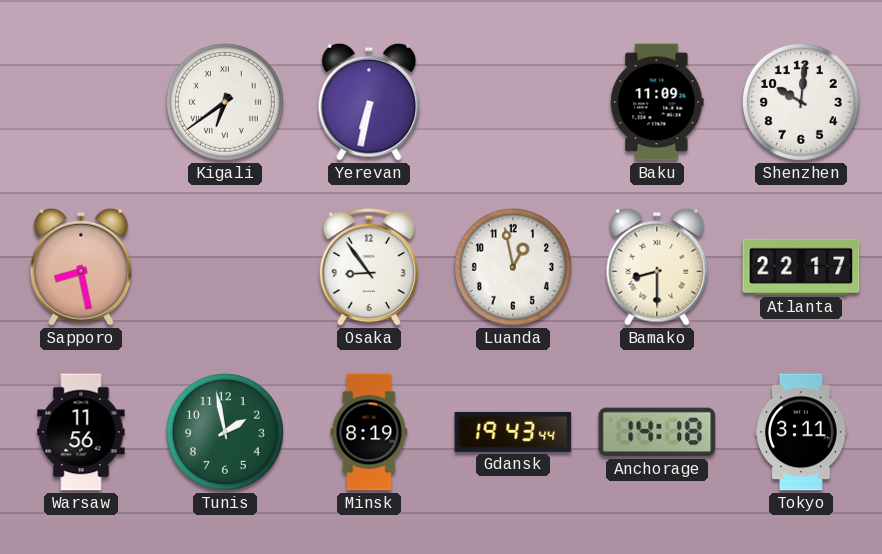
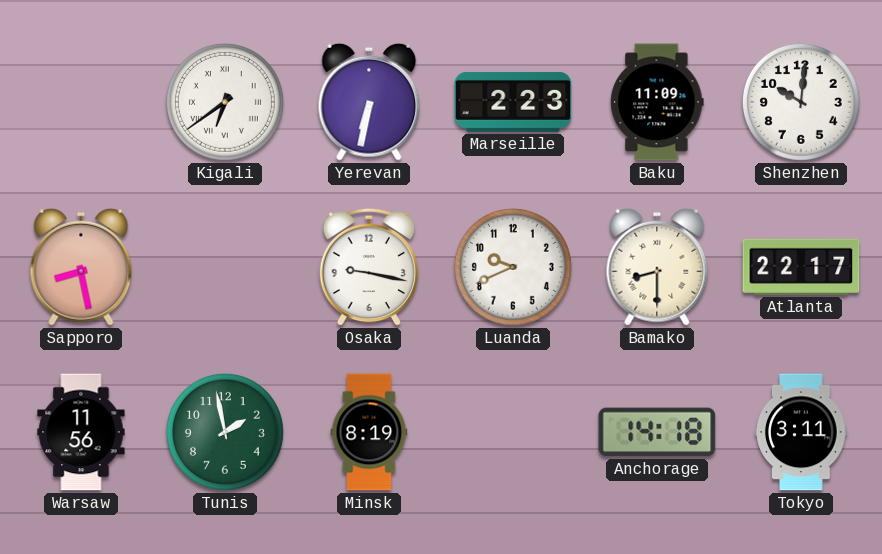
Marseille: none -> 2:23
Osaka: 8:54 -> 9:17
Luanda: 12:58 -> 9:41
Gdansk: 19:43 -> none
